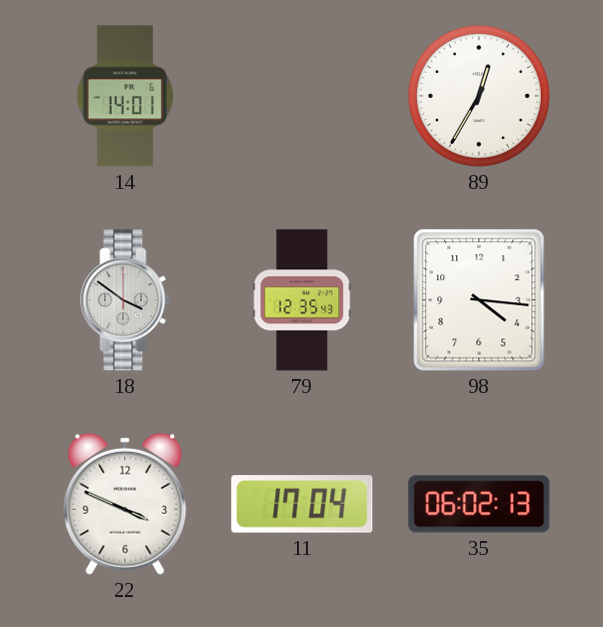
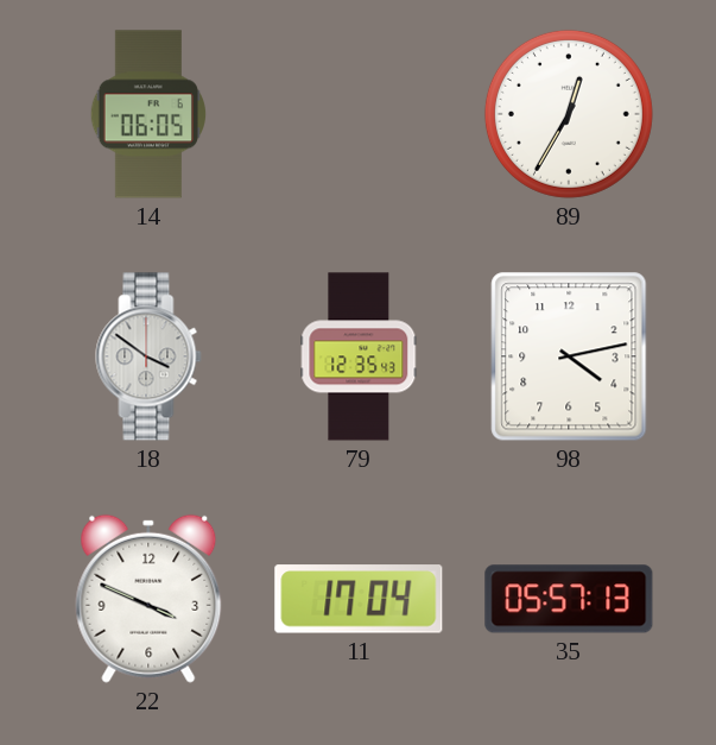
14: 14:01 -> 06:05
98: 4:16 -> 4:13
35: 06:02 -> 05:57
